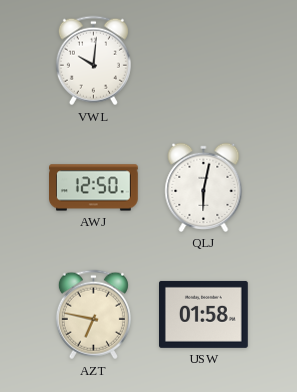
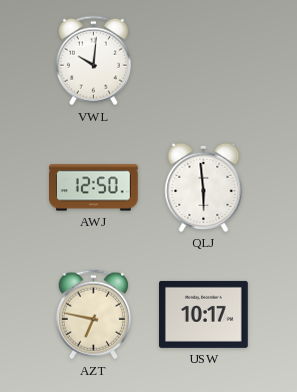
QLJ: 6:02 -> 5:59
USW: 01:58 -> 10:17
